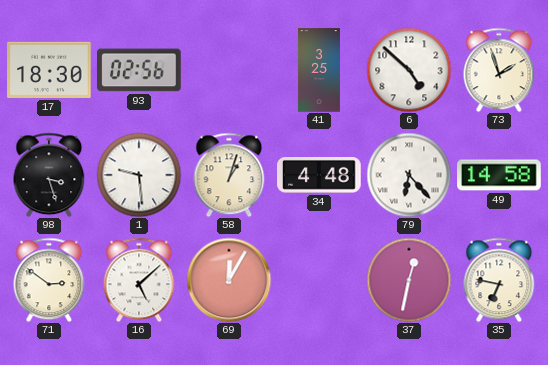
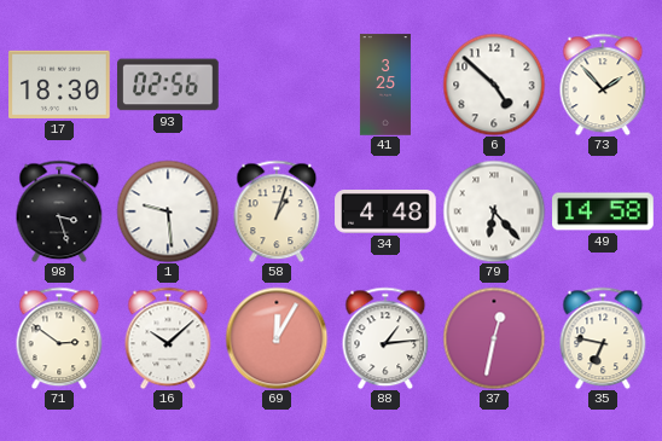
73: 1:57 -> 1:53
16: 5:08 -> 10:08
88: none -> 1:14
